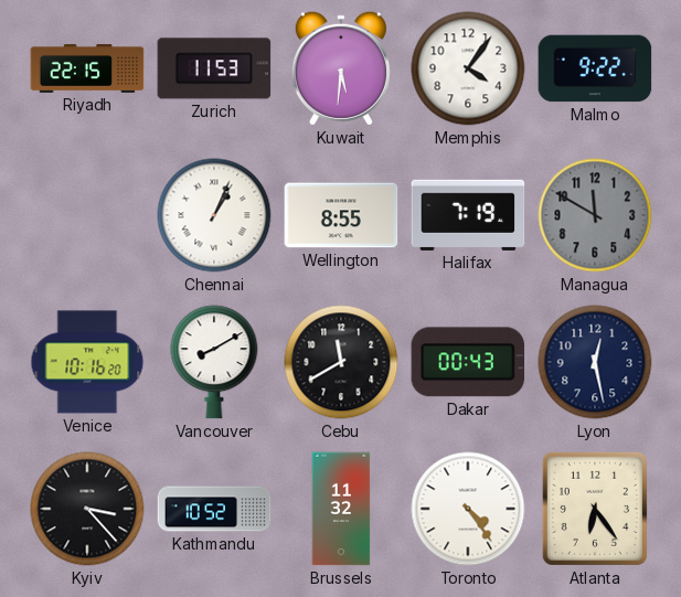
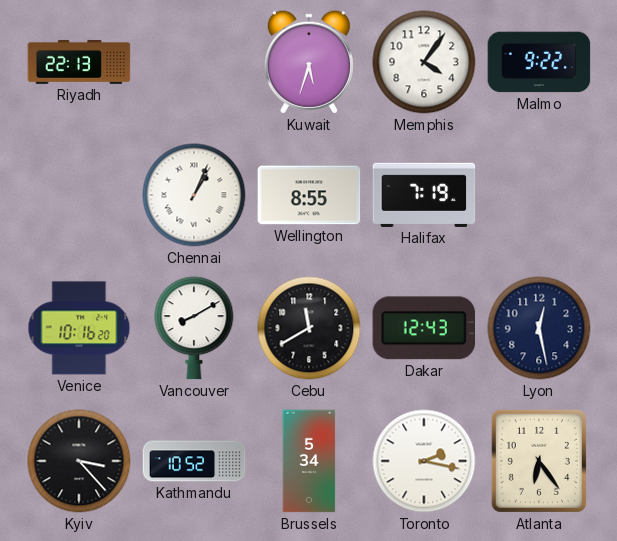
Riyadh: 22:15 -> 22:13
Zurich: 11:53 -> none
Kuwait: 5:31 -> 5:33
Managua: 11:50 -> none
Dakar: 00:43 -> 12:43
Brussels: 11:32 -> 5:34
Toronto: 4:24 -> 2:17
